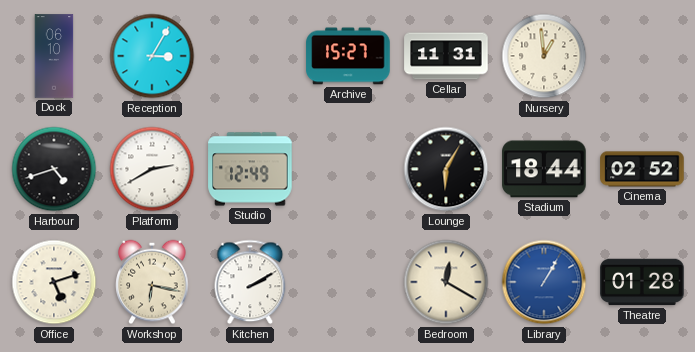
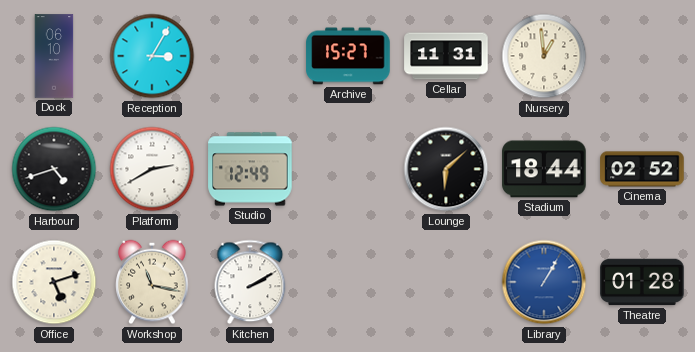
Lounge: 6:05 -> 6:08
Workshop: 6:17 -> 11:17
Bedroom: 12:20 -> none
